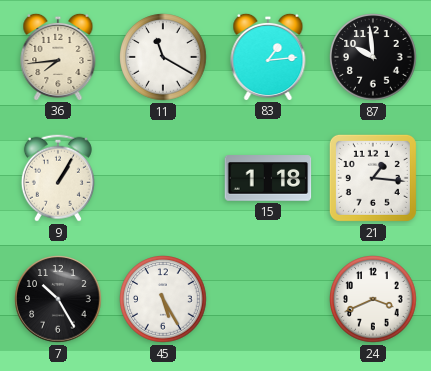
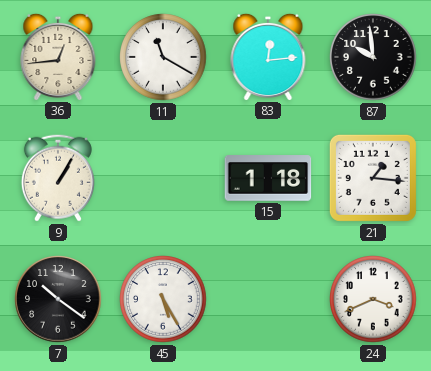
36: 7:44 -> 12:44
83: 1:14 -> 12:14
7: 10:25 -> 10:21
